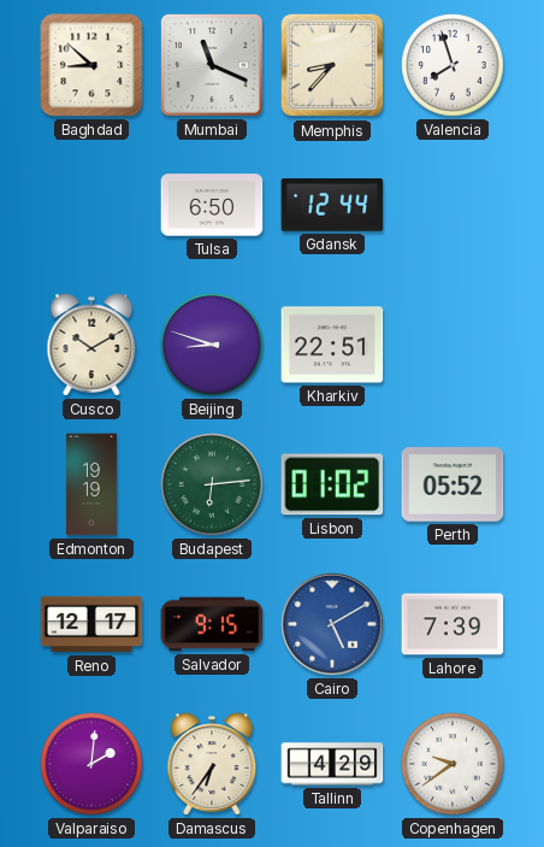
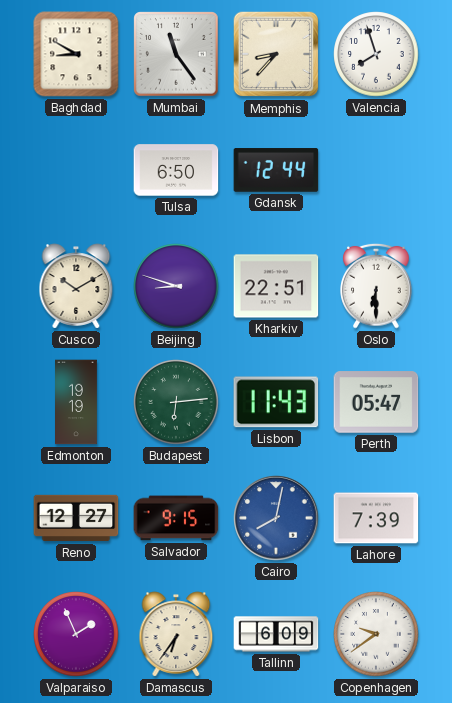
Baghdad: 8:52 -> 8:50
Mumbai: 11:19 -> 11:24
Oslo: none -> 6:30
Lisbon: 01:02 -> 11:43
Perth: 05:52 -> 05:47
Reno: 12:17 -> 12:27
Cairo: 5:10 -> 8:02
Valparaiso: 2:01 -> 1:56
Tallinn: 4:29 -> 6:09
